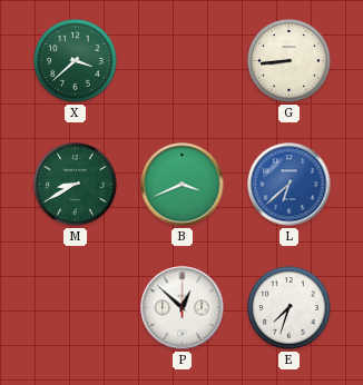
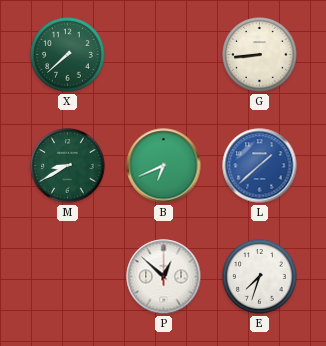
X: 3:38 -> 7:38
B: 3:41 -> 6:41
L: 6:38 -> 1:38
